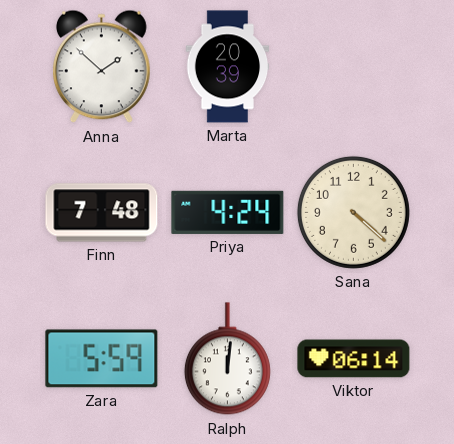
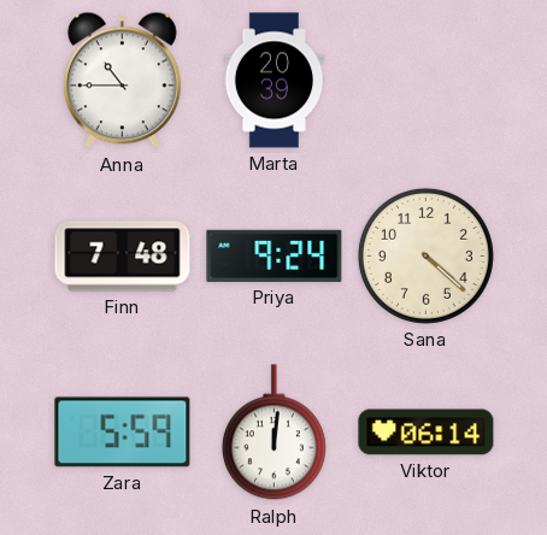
Anna: 1:52 -> 10:45
Priya: 4:24 -> 9:24
